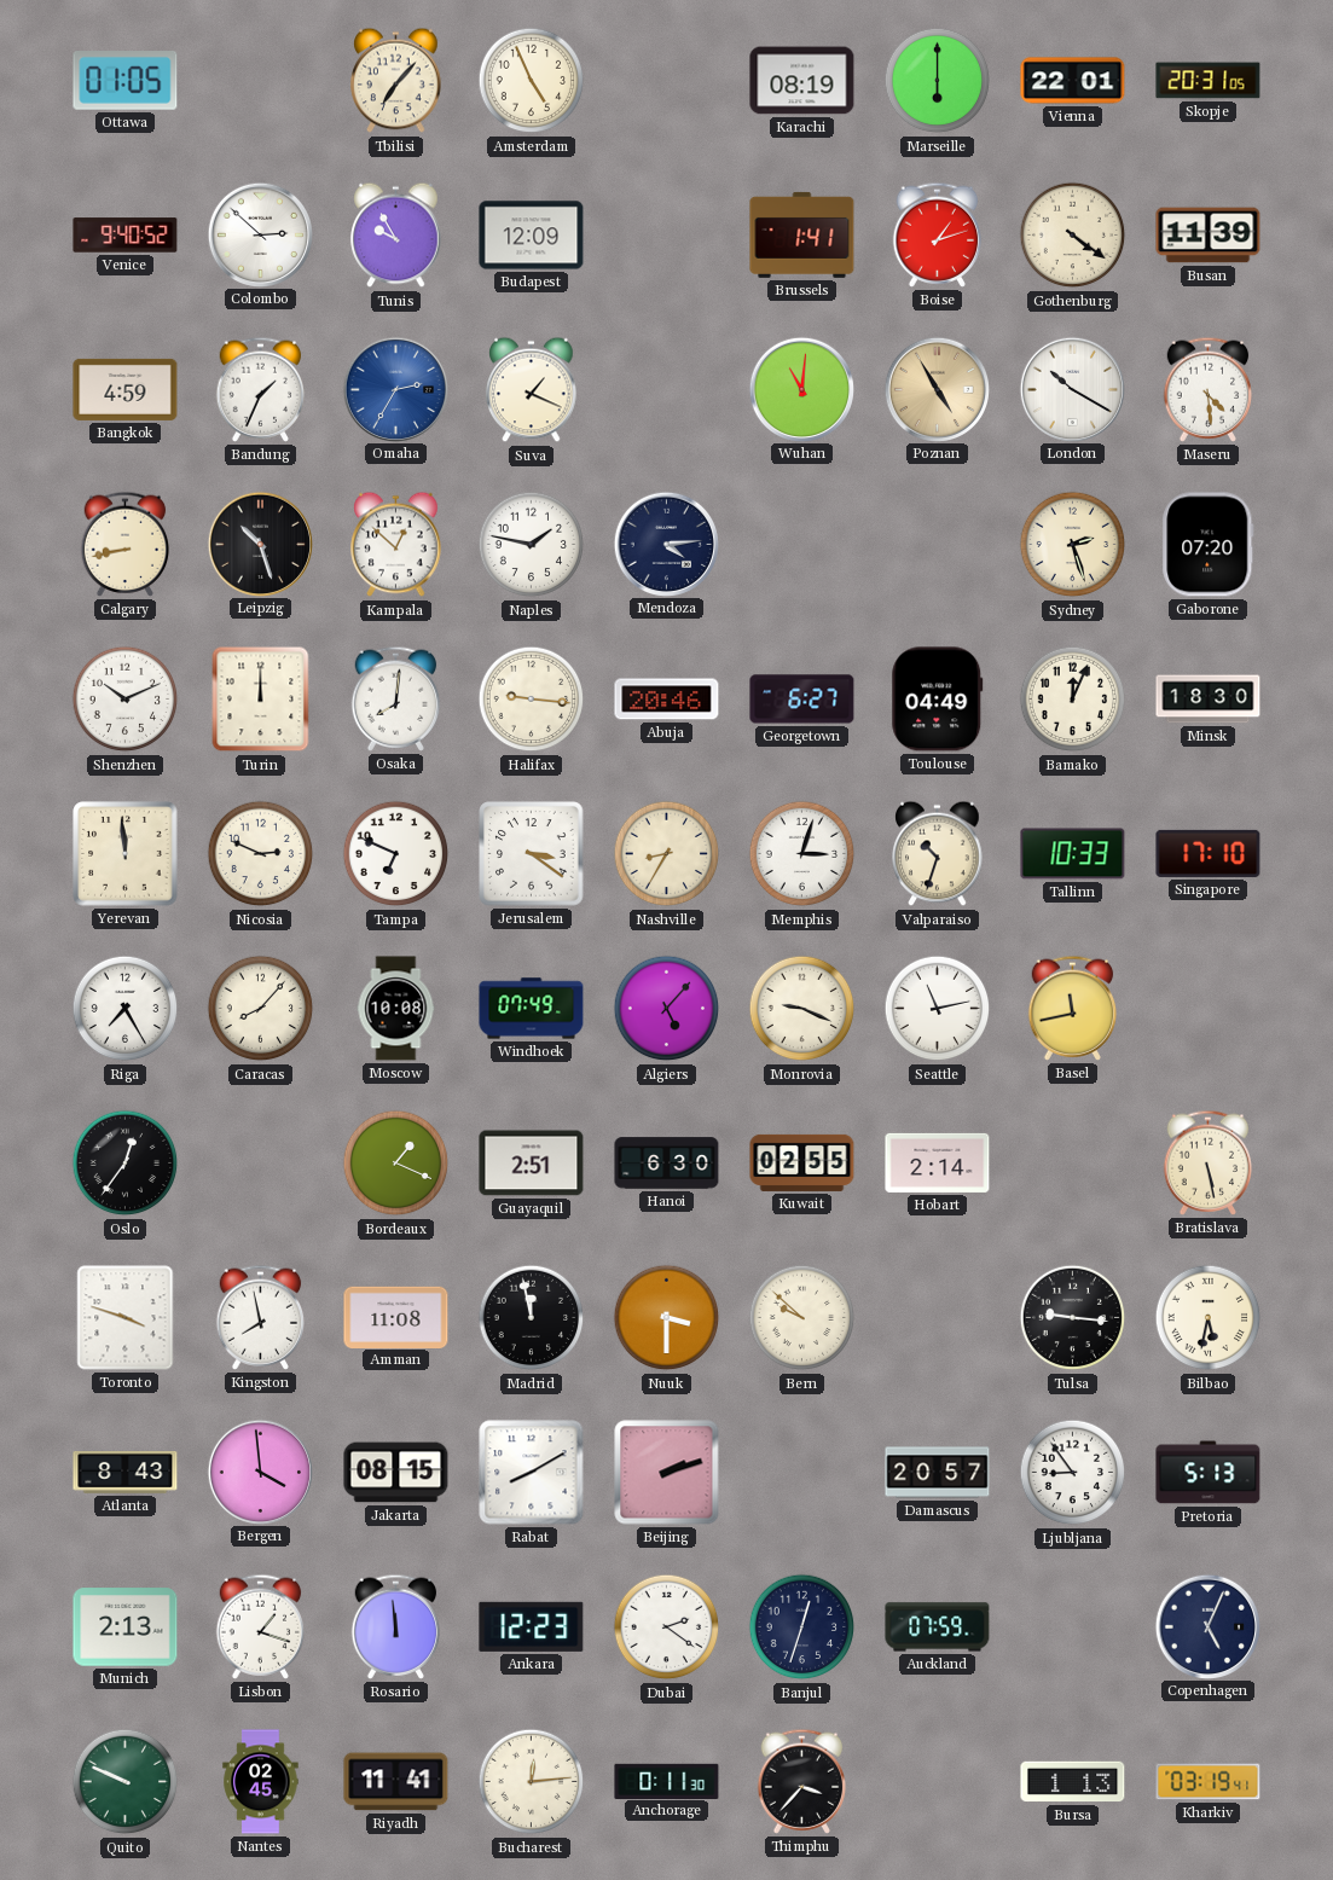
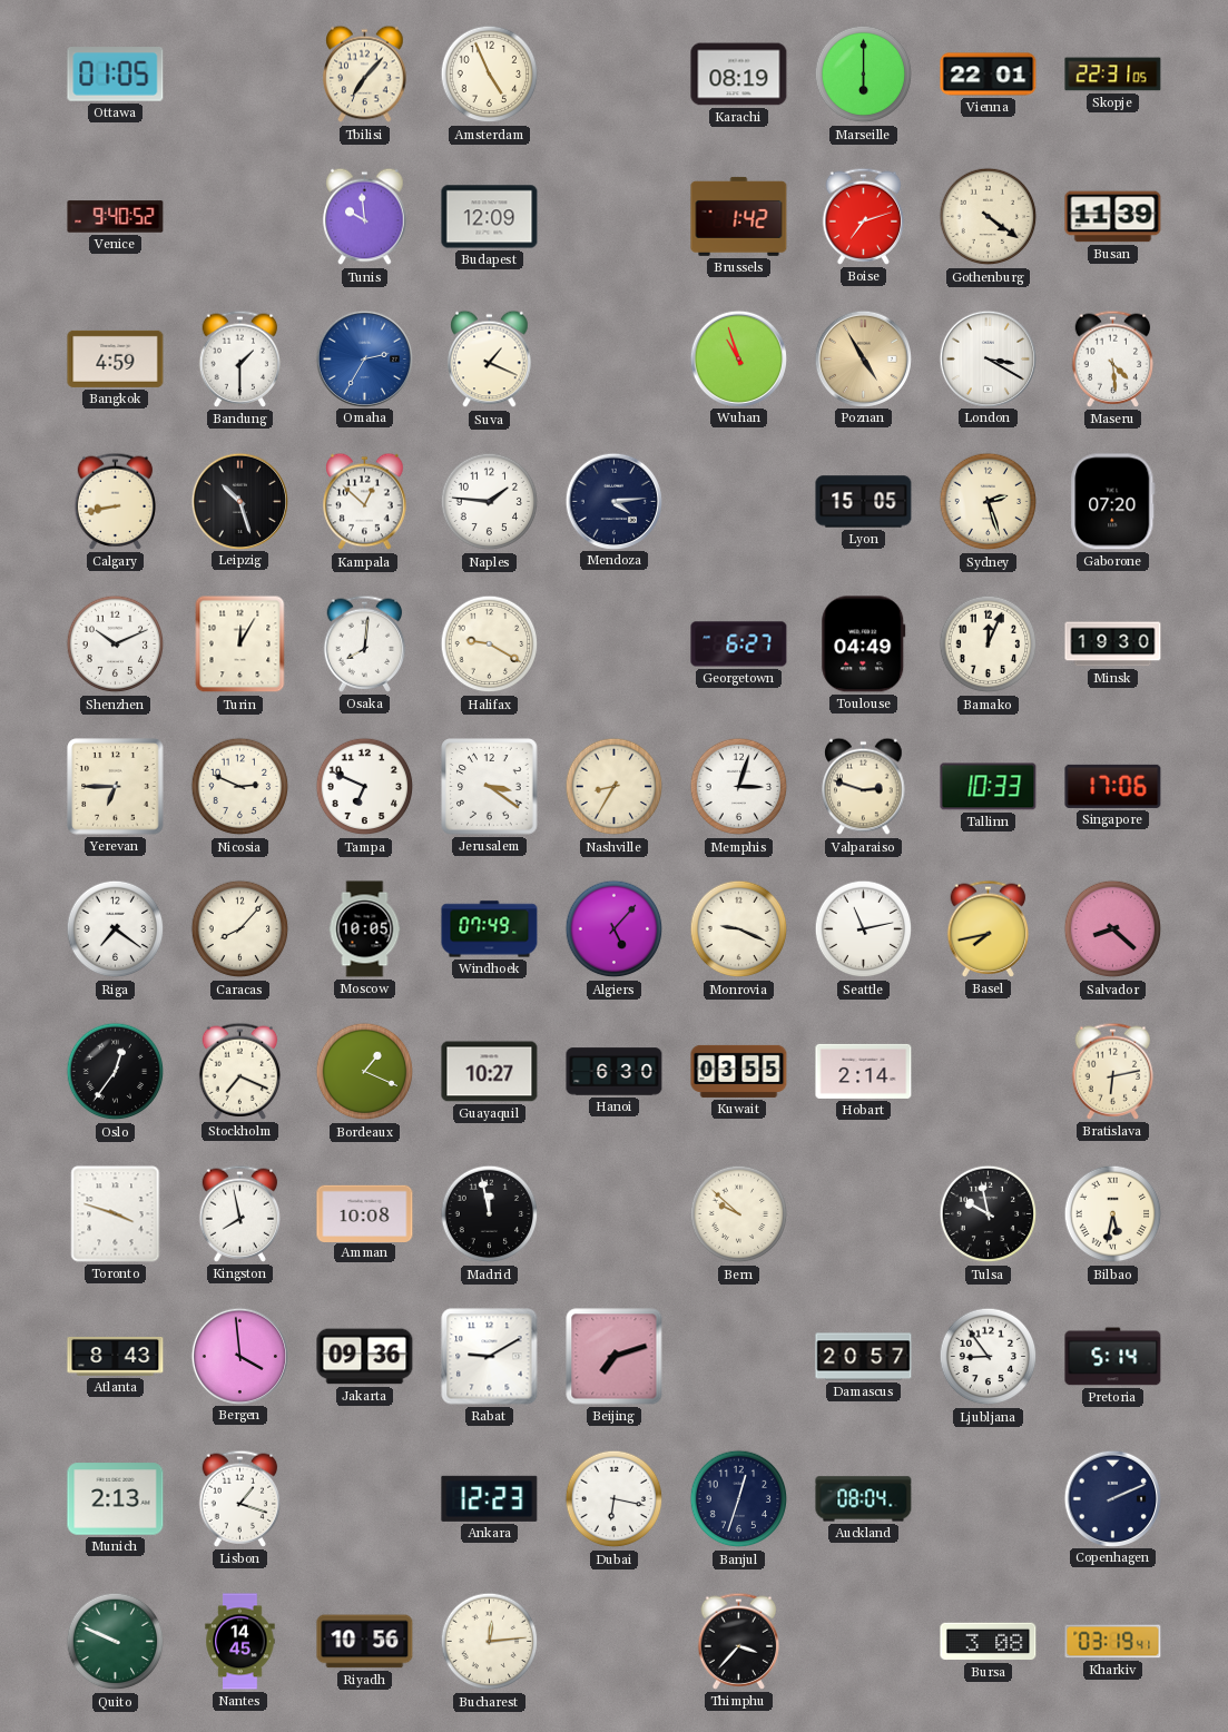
Skopje: 20:31 -> 22:31
Colombo: 2:52 -> none
Tunis: 9:55 -> 9:59
Brussels: 1:41 -> 1:42
Boise: 1:12 -> 7:12
Bandung: 1:34 -> 1:30
Wuhan: 11:01 -> 10:57
London: 10:20 -> 3:20
Naples: 1:47 -> 1:46
Lyon: none -> 15:05
Turin: 12:00 -> 12:05
Halifax: 9:16 -> 9:20
Abuja: 20:46 -> none
Minsk: 18:30 -> 19:30
Yerevan: 11:59 -> 6:45
Valparaiso: 10:33 -> 2:48
Singapore: 17:10 -> 17:06
Riga: 7:25 -> 7:21
Moscow: 10:08 -> 10:05
Basel: 11:43 -> 7:43
Salvador: none -> 8:22
Stockholm: none -> 7:19
Guayaquil: 2:51 -> 10:27
Kuwait: 02:55 -> 03:55
Bratislava: 5:28 -> 6:13
Amman: 11:08 -> 10:08
Nuuk: 3:30 -> none
Tulsa: 9:16 -> 9:58
Jakarta: 08:15 -> 09:36
Rabat: 8:10 -> 9:10
Beijing: 2:12 -> 7:12
Pretoria: 5:13 -> 5:14
Rosario: 11:59 -> none
Dubai: 2:21 -> 6:17
Auckland: 07:59 -> 08:04
Copenhagen: 5:04 -> 2:11
Nantes: 02:45 -> 14:45
Riyadh: 11:41 -> 10:56
Anchorage: 0:11 -> none
Bursa: 1:13 -> 3:08
